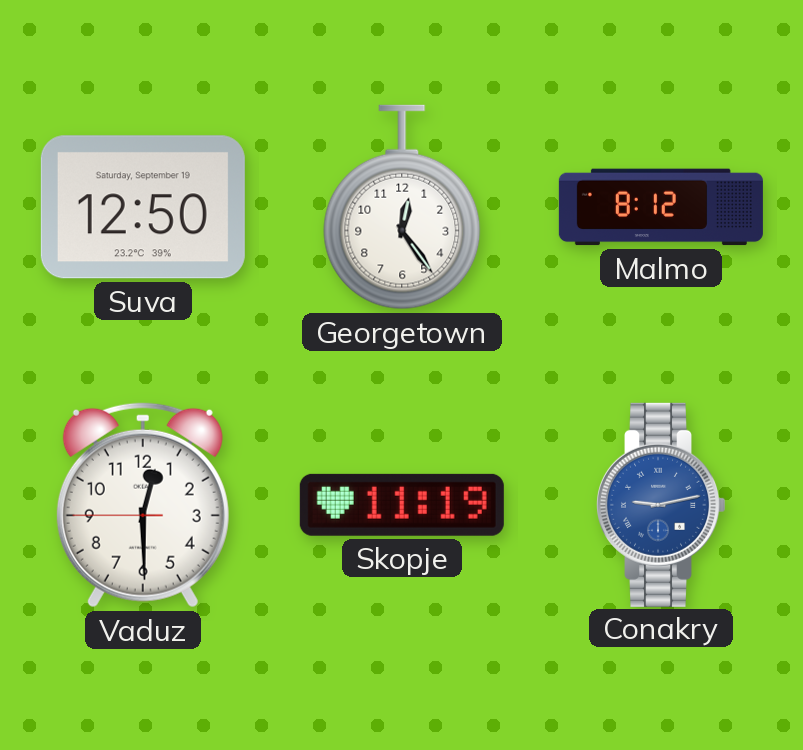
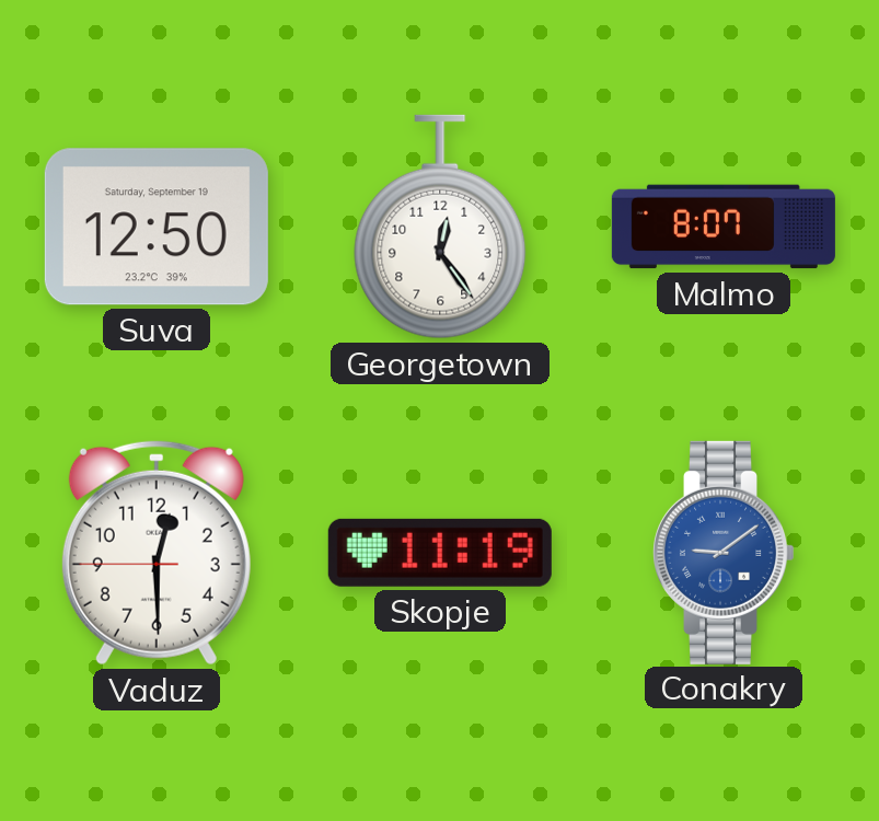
Malmo: 8:12 -> 8:07
Conakry: 9:13 -> 9:09
